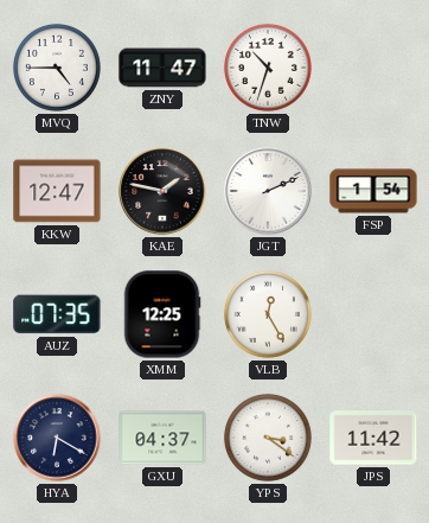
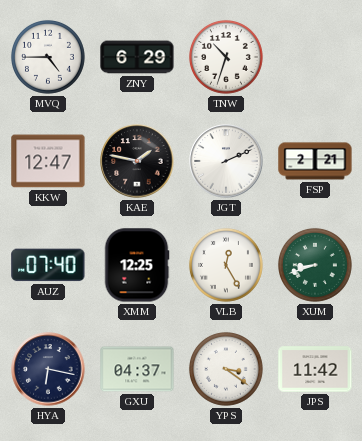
ZNY: 11:47 -> 6:29
FSP: 1:54 -> 2:21
AUZ: 07:35 -> 07:40
XUM: none -> 8:42
HYA: 6:20 -> 6:17
